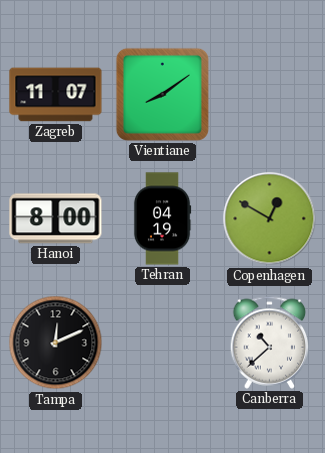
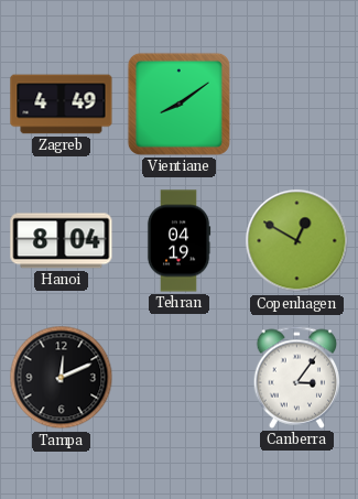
Zagreb: 11:07 -> 4:49
Hanoi: 8:00 -> 8:04
Canberra: 10:38 -> 3:06
